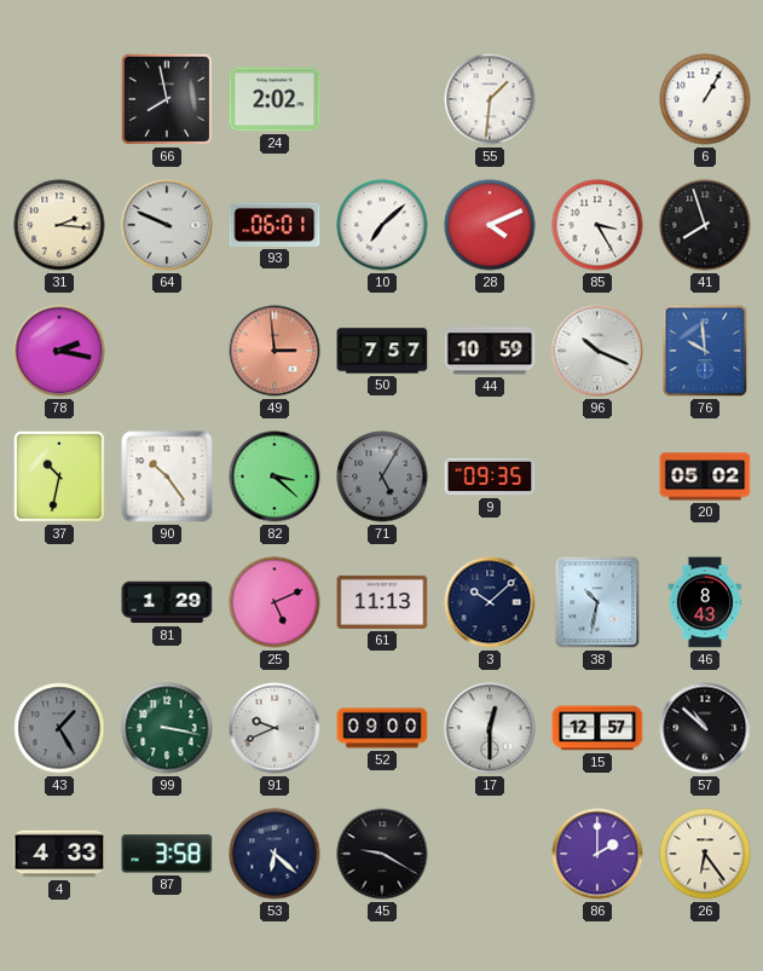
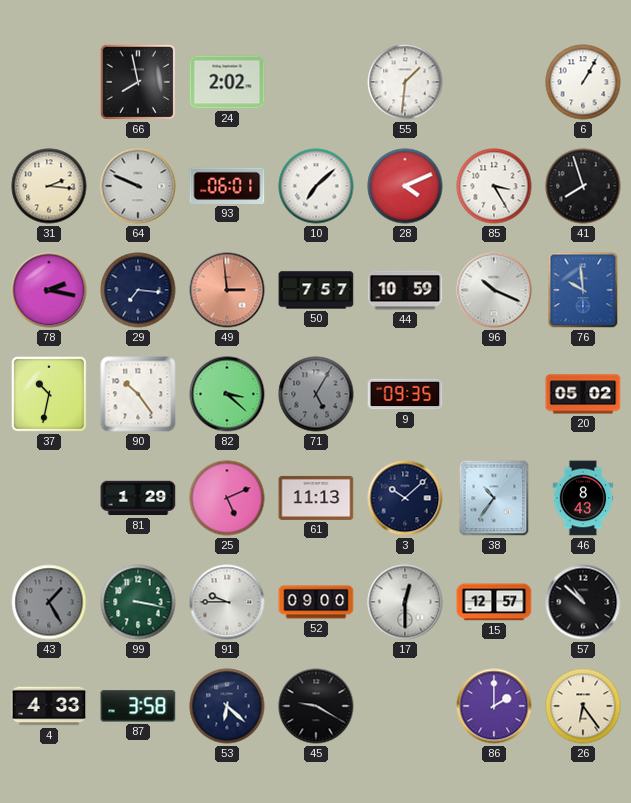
29: none -> 7:16
38: 10:32 -> 10:36
91: 9:41 -> 9:45
